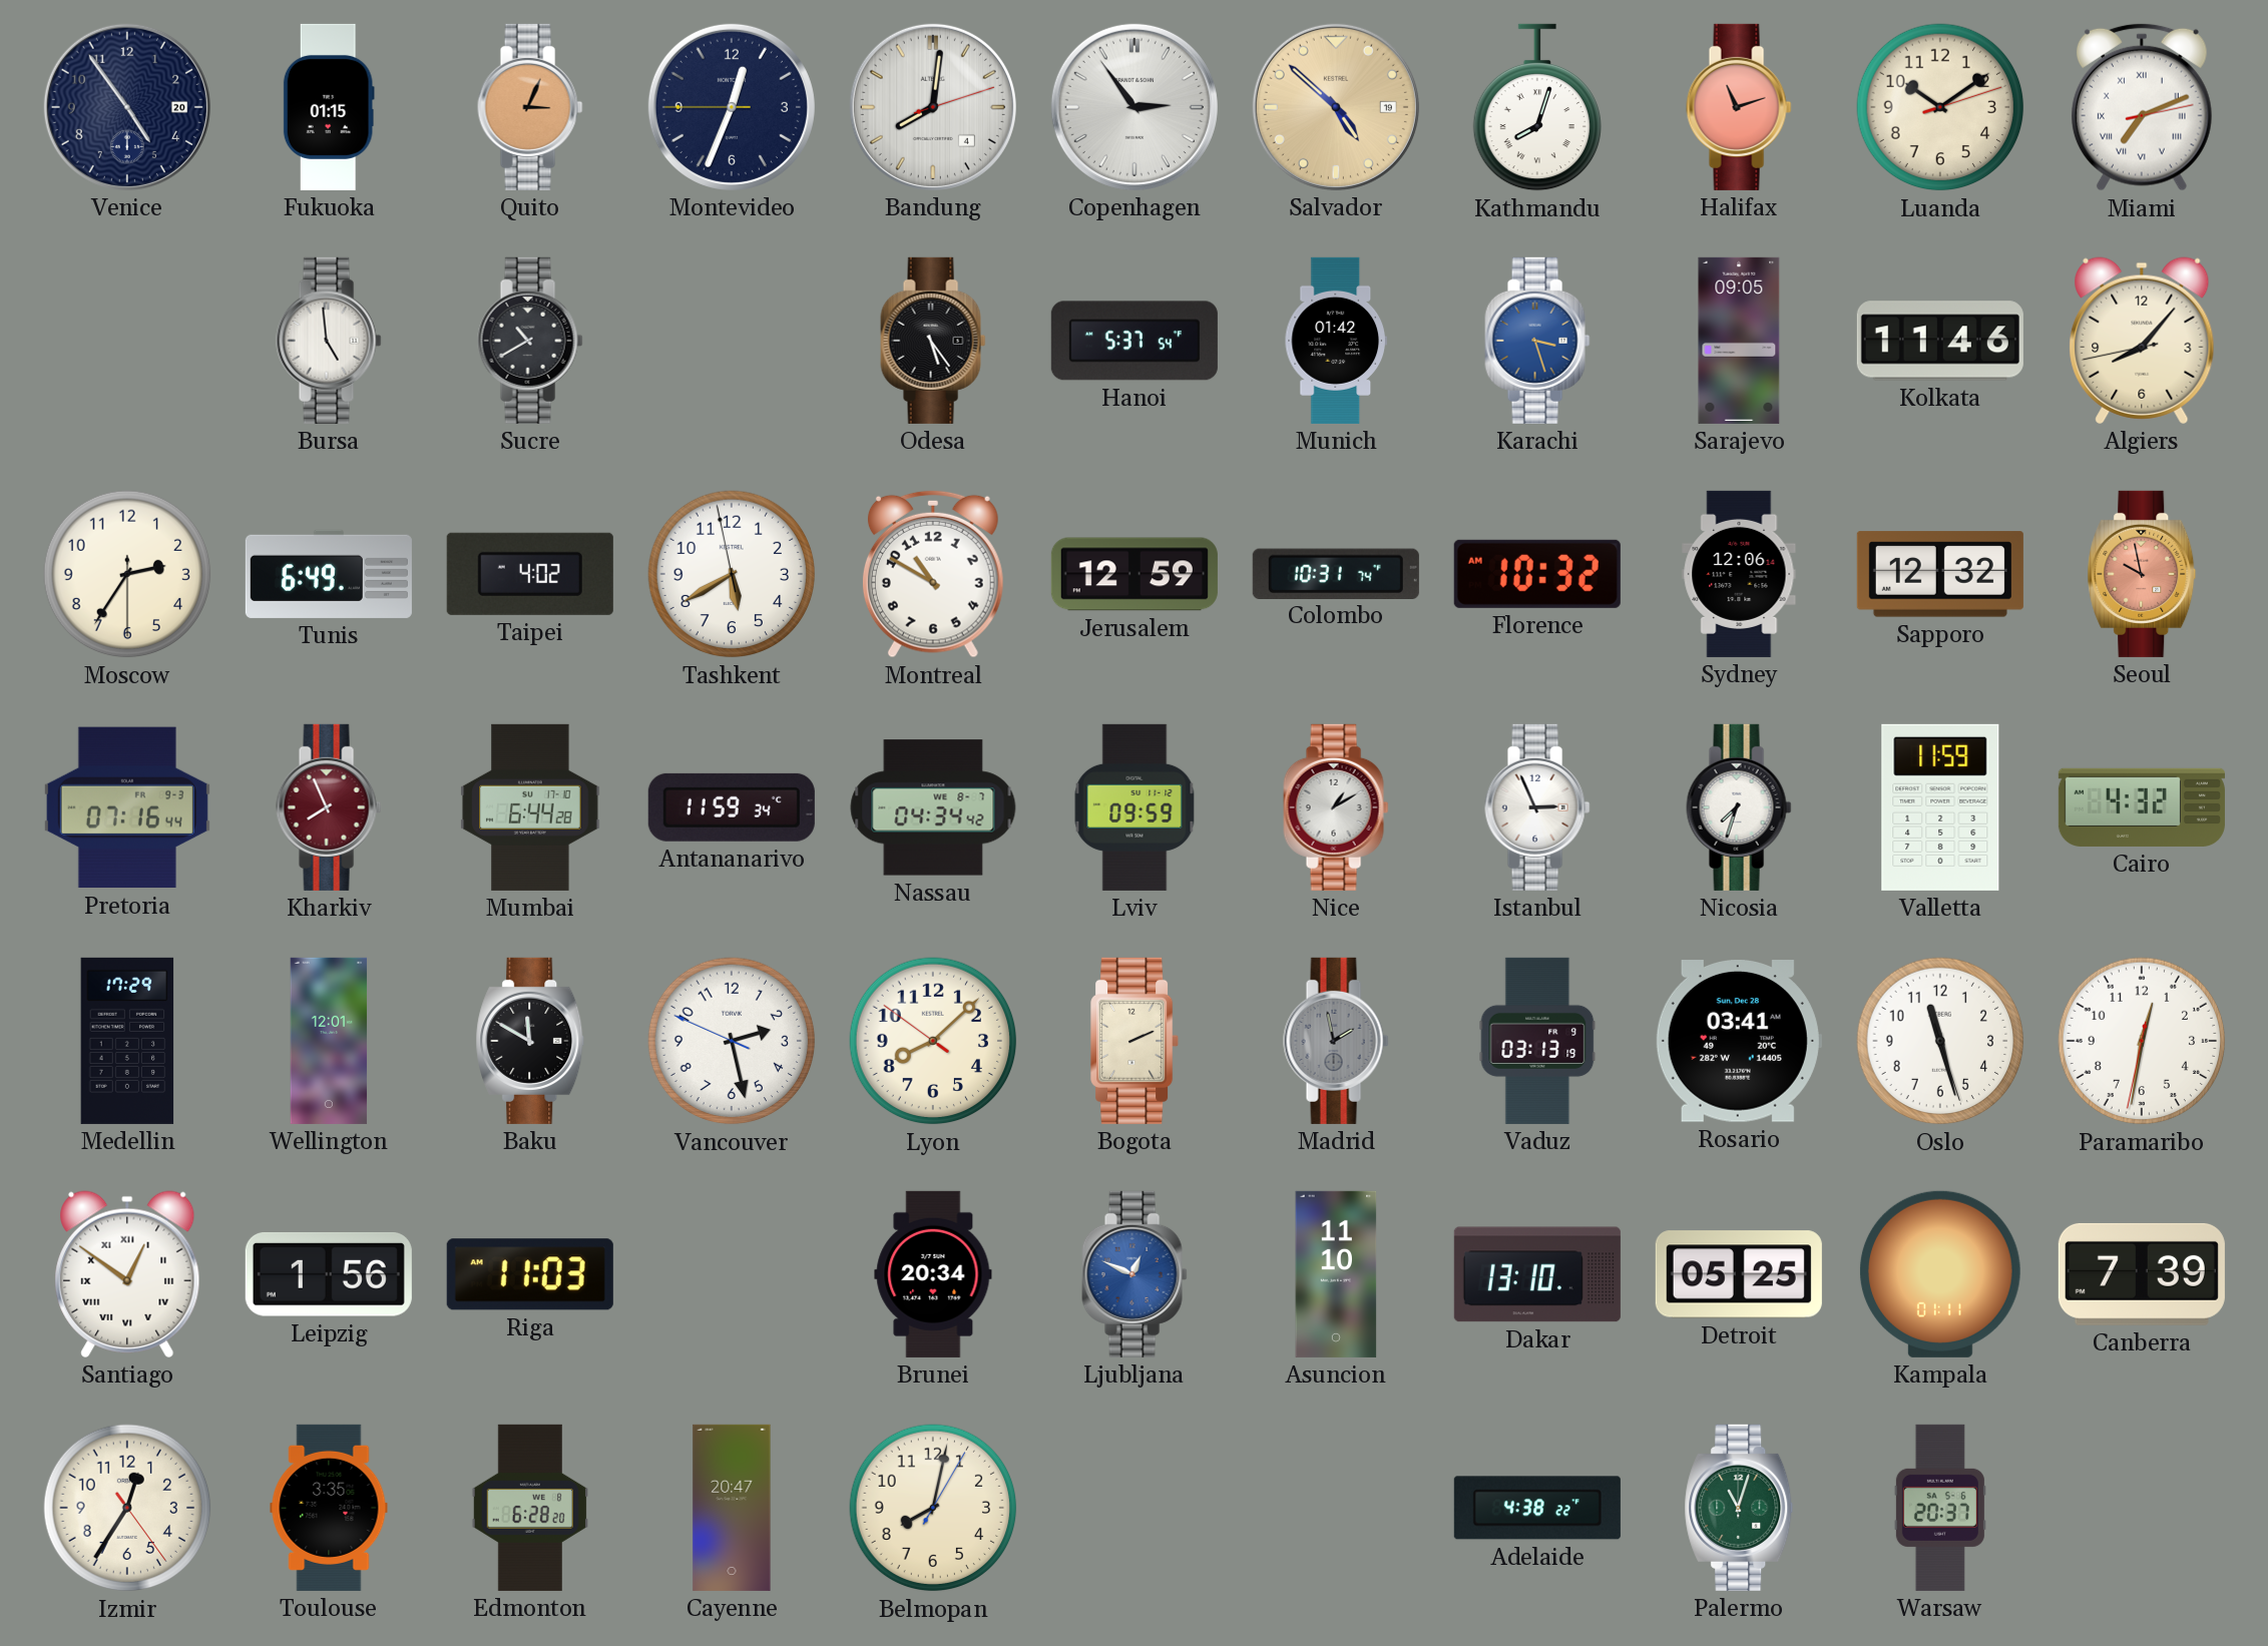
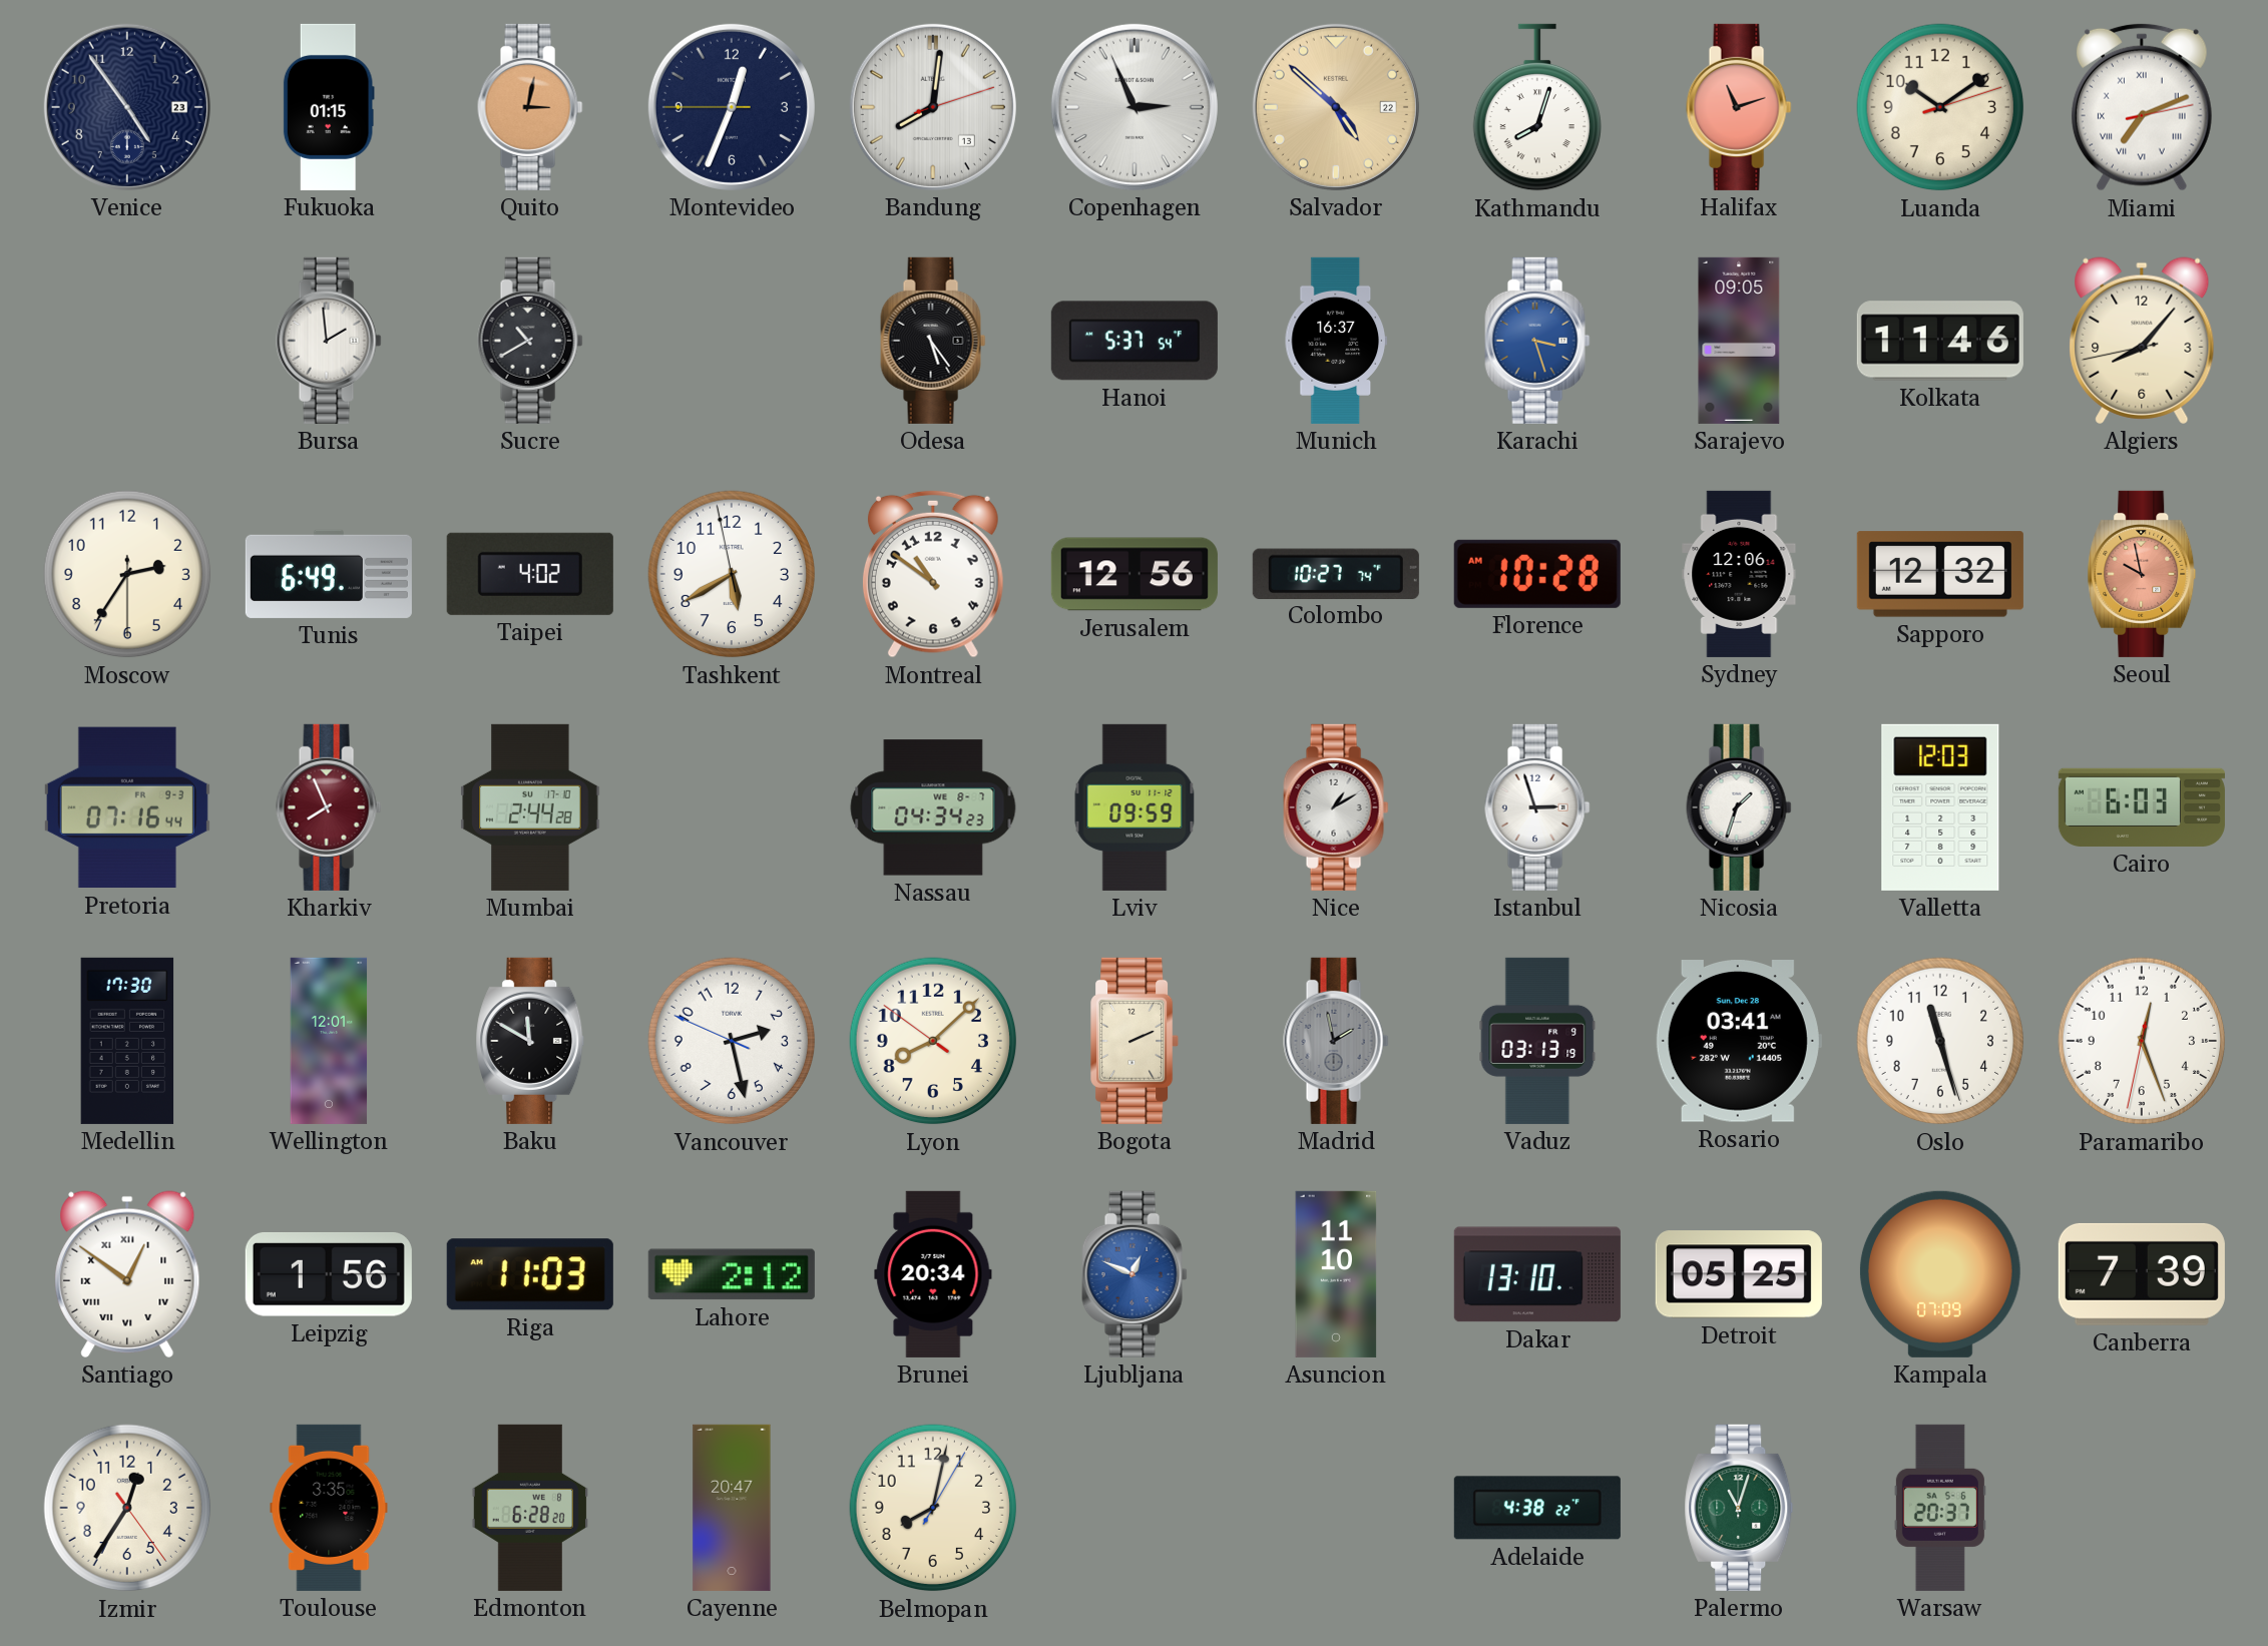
Venice date: 20 -> 23
Quito: 3:04 -> 3:02
Bandung date: 4 -> 13
Copenhagen: 2:54 -> 2:56
Salvador date: 19 -> 22
Bursa: 4:59 -> 1:59
Munich: 01:42 -> 16:37
Montreal: 10:50 -> 10:51
Jerusalem: 12:59 -> 12:56
Colombo: 10:31 -> 10:27
Florence: 10:32 -> 10:28
Mumbai: 6:44 -> 2:44
Antananarivo: 11:59 -> none
Nassau: 04:34:42 -> 04:34:23
Istanbul: 2:56 -> 2:57
Nicosia: 7:33 -> 1:33
Valletta: 11:59 -> 12:03
Cairo: 4:32 -> 6:03
Medellin: 17:29 -> 17:30
Paramaribo: 12:31 -> 12:26
Lahore: none -> 2:12
Kampala: 01:11 -> 07:09
